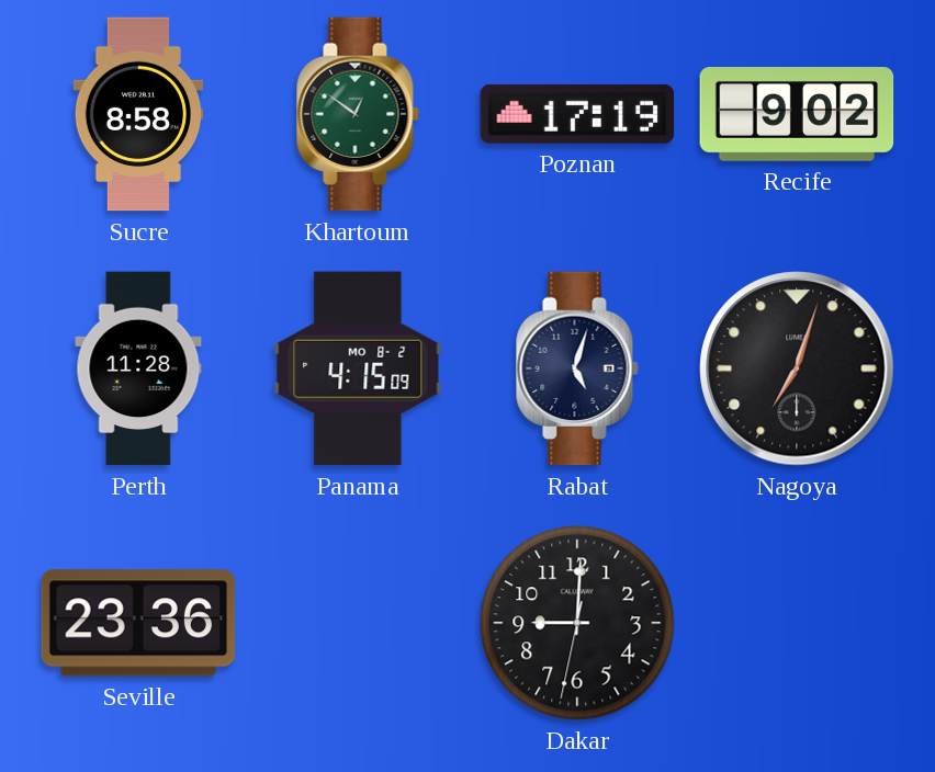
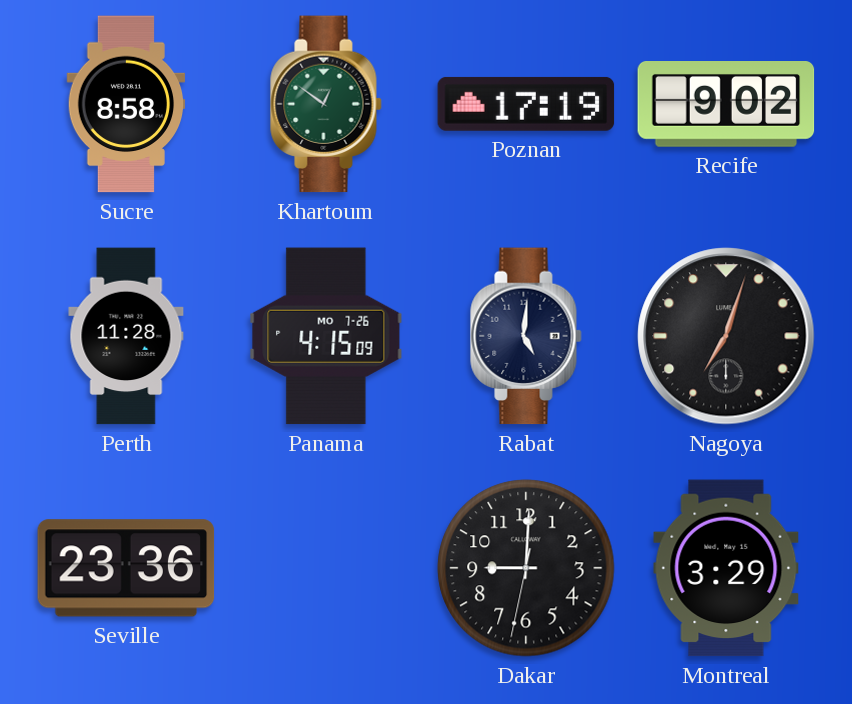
Panama date: MO 8-2 -> MO 7-26
Rabat: 5:03 -> 5:01
Montreal: none -> 3:29
